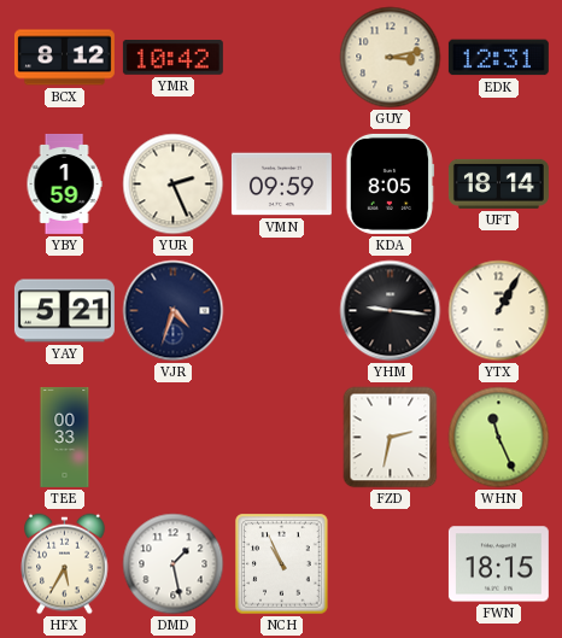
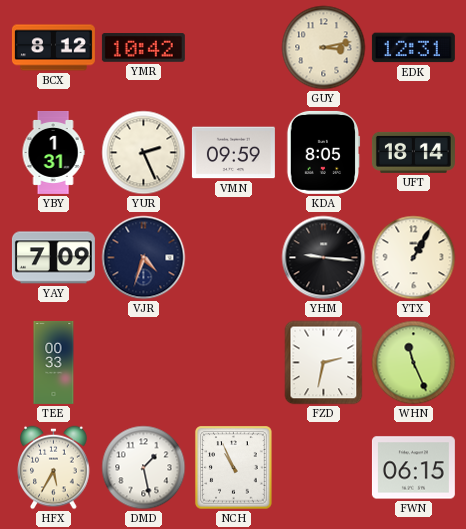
YBY: 1:59 -> 1:31
YAY: 5:21 -> 7:09
FWN: 18:15 -> 06:15
